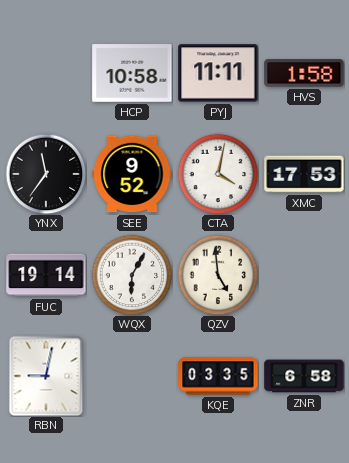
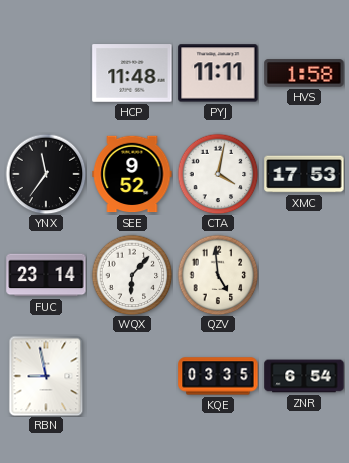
HCP: 10:58 -> 11:48
FUC: 19:14 -> 23:14
WQX: 6:05 -> 6:07
RBN: 9:02 -> 8:58
ZNR: 6:58 -> 6:54
